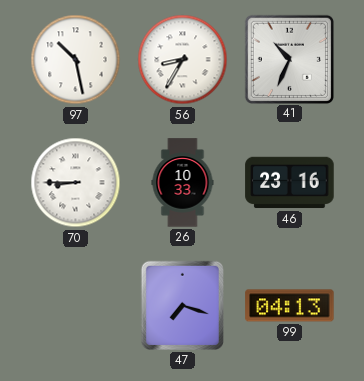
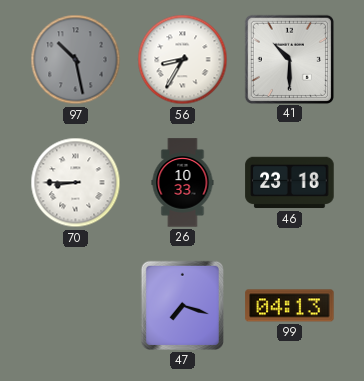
97 dial: white -> grey
41: 10:34 -> 10:30
46: 23:16 -> 23:18
